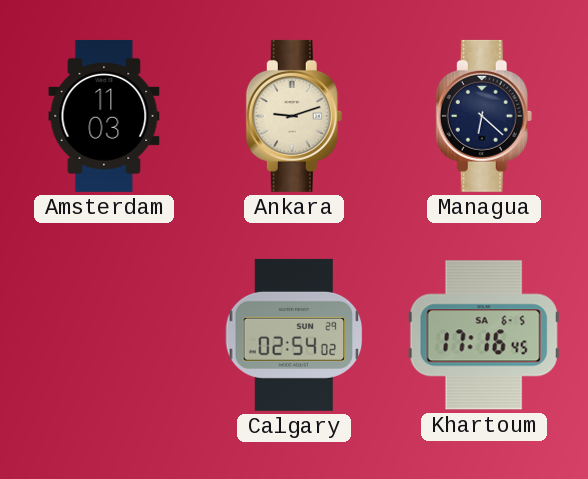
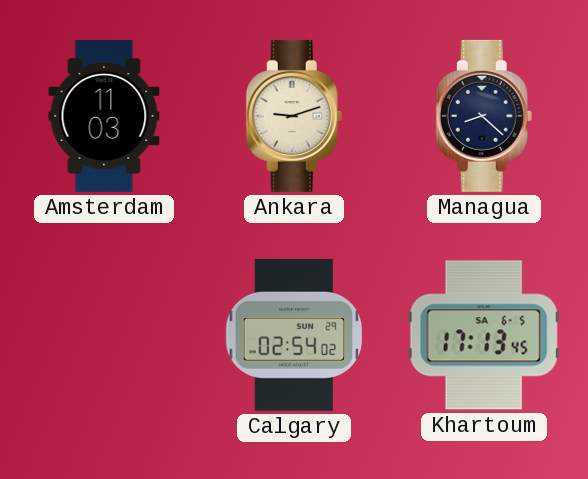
Managua: 6:22 -> 8:22
Khartoum: 17:16 -> 17:13
